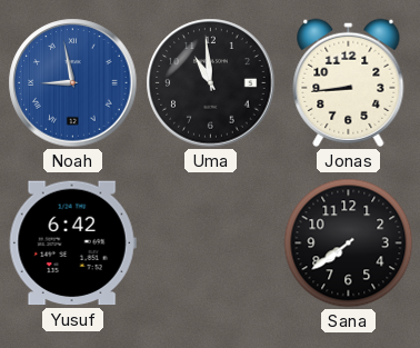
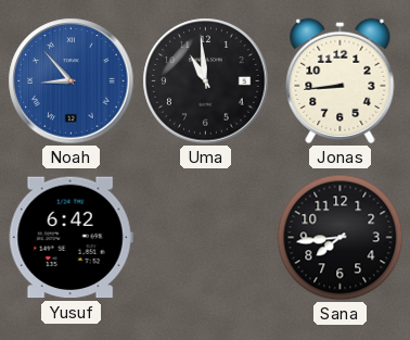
Noah: 8:58 -> 8:53
Sana: 7:39 -> 7:44
